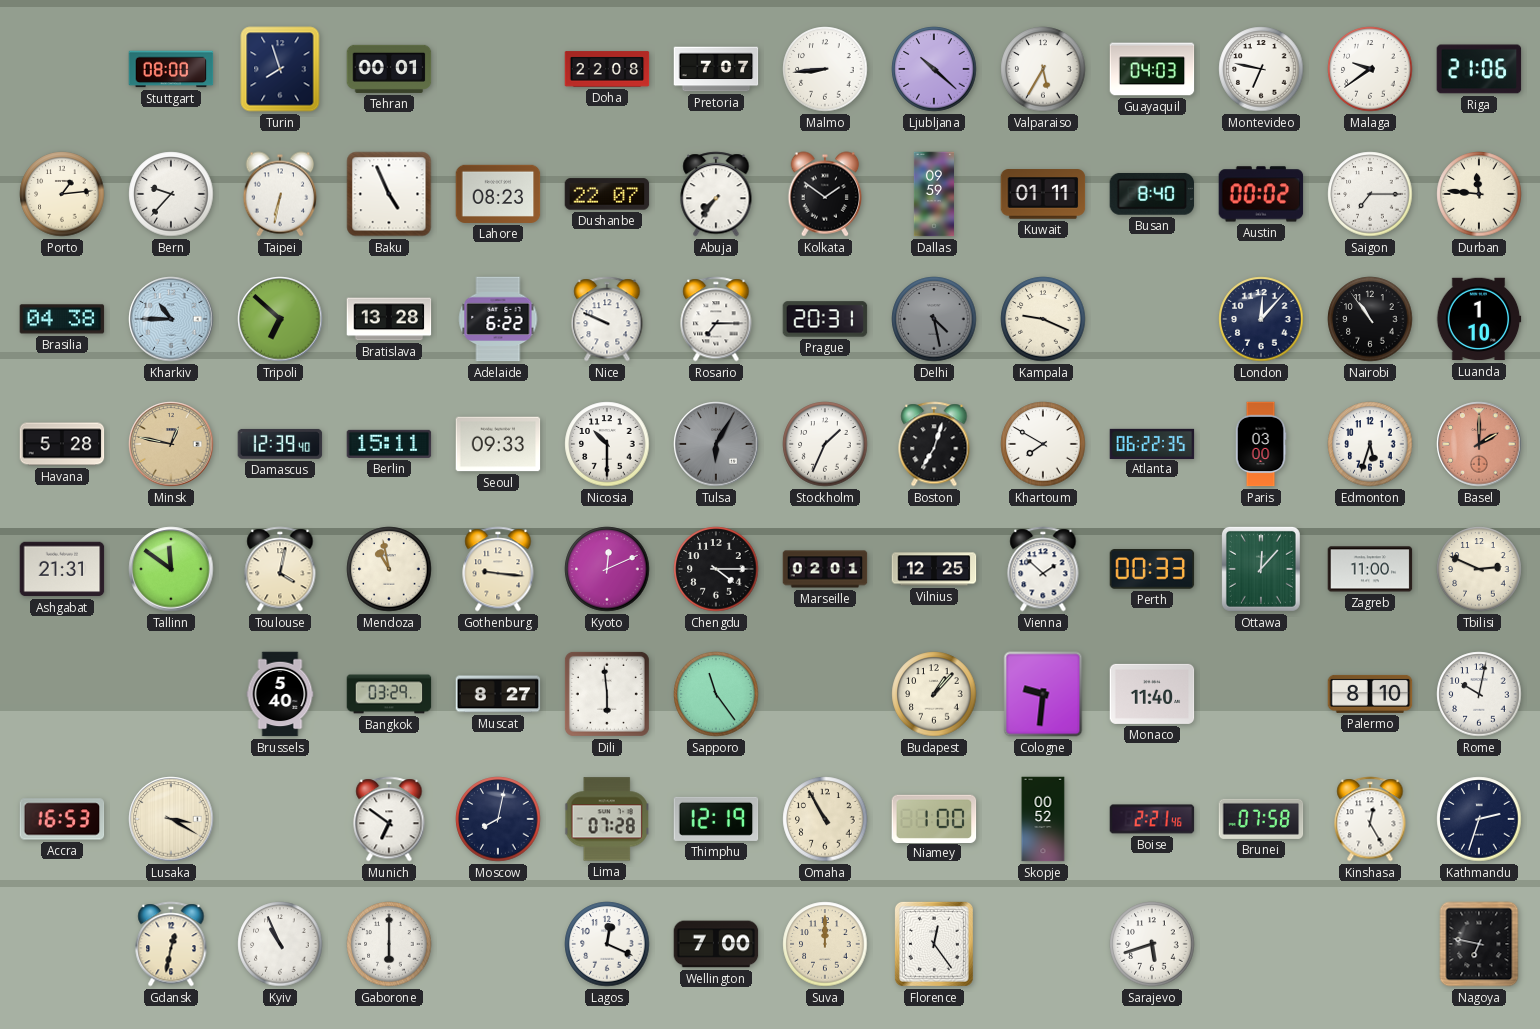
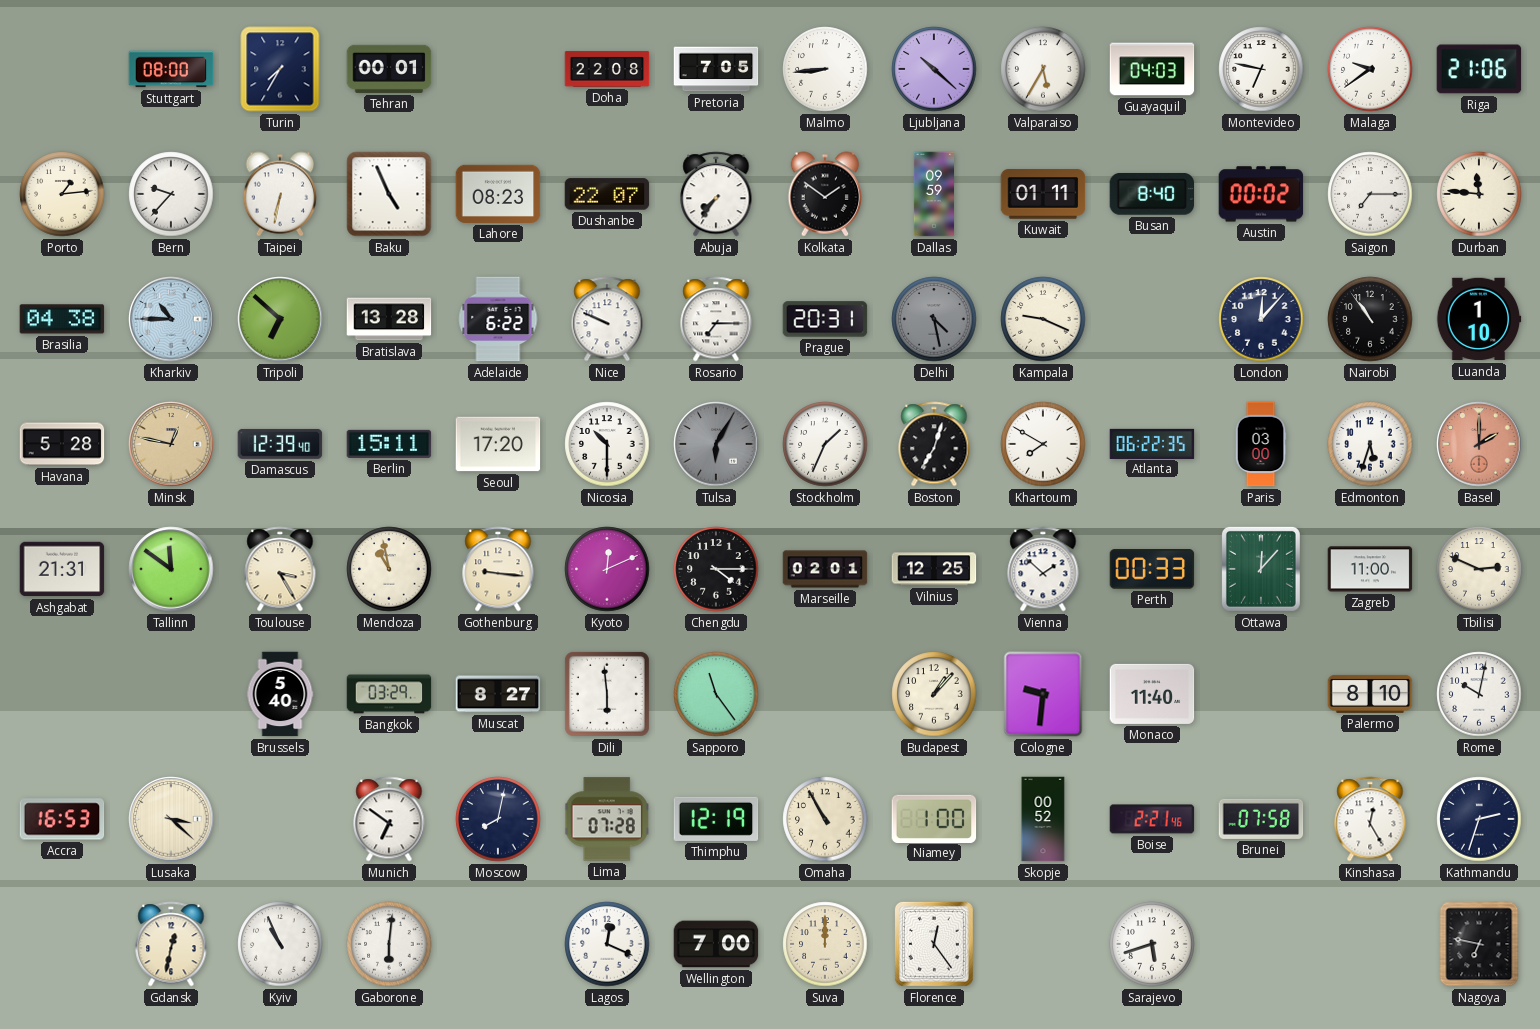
Turin: 7:57 -> 7:35
Pretoria: 7:07 -> 7:05
Seoul: 09:33 -> 17:20
Toulouse: 4:02 -> 3:25
Lusaka: 3:20 -> 3:22
Gaborone: 6:00 -> 6:01
